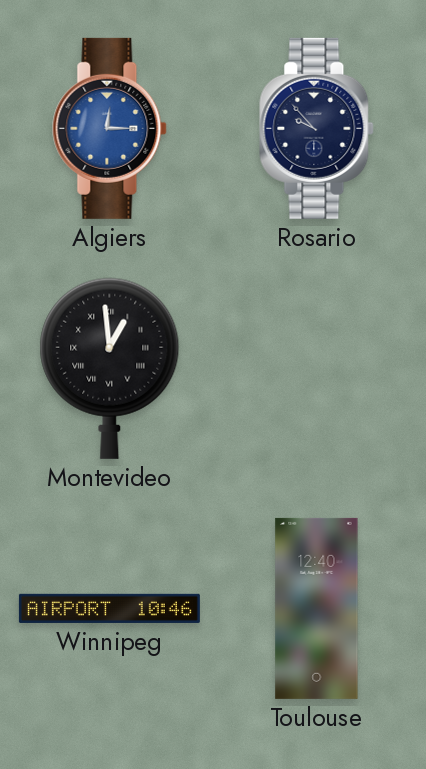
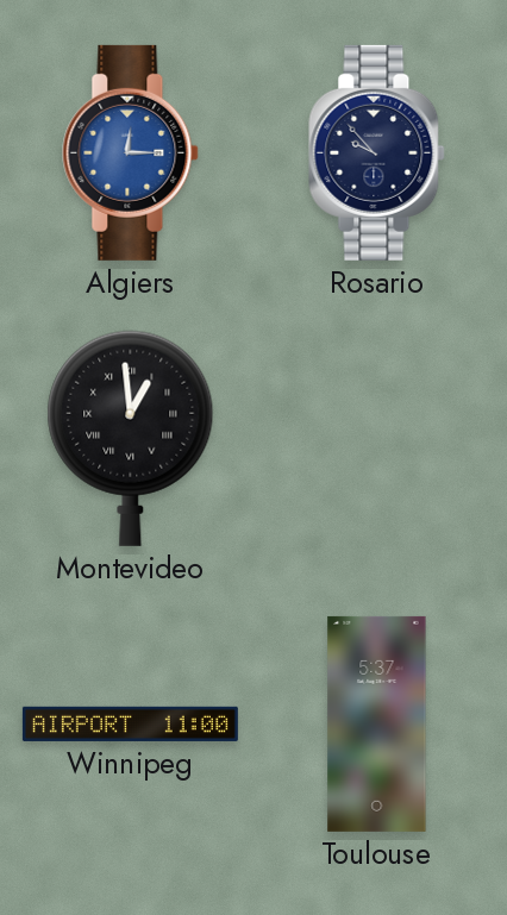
Winnipeg: 10:46 -> 11:00
Toulouse: 12:40 -> 5:37
